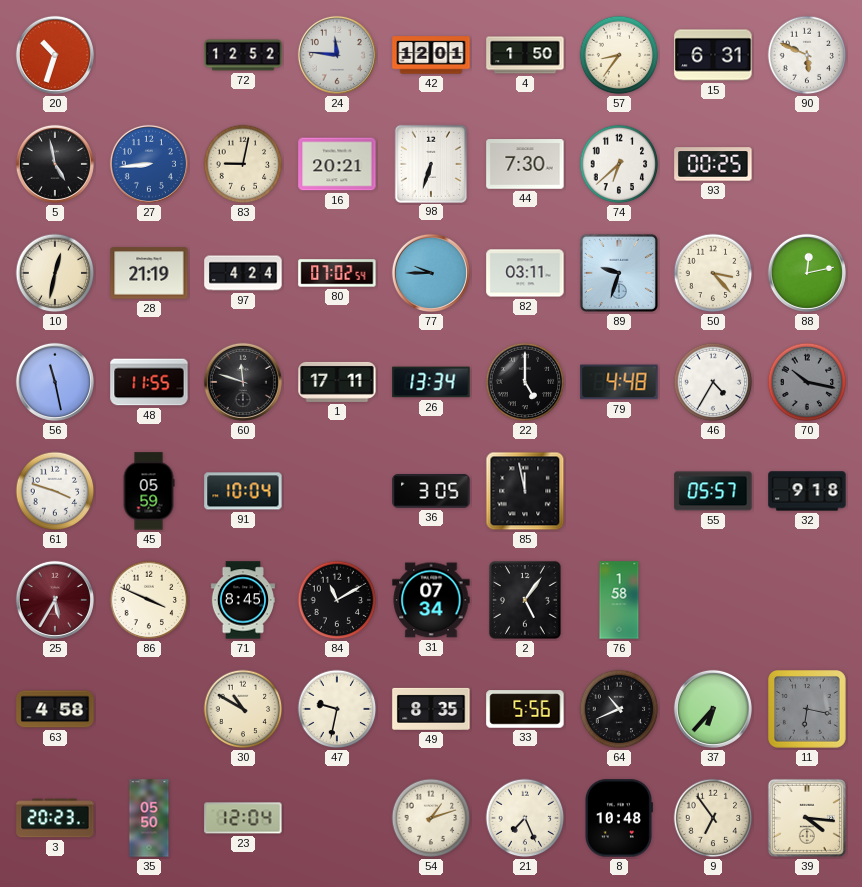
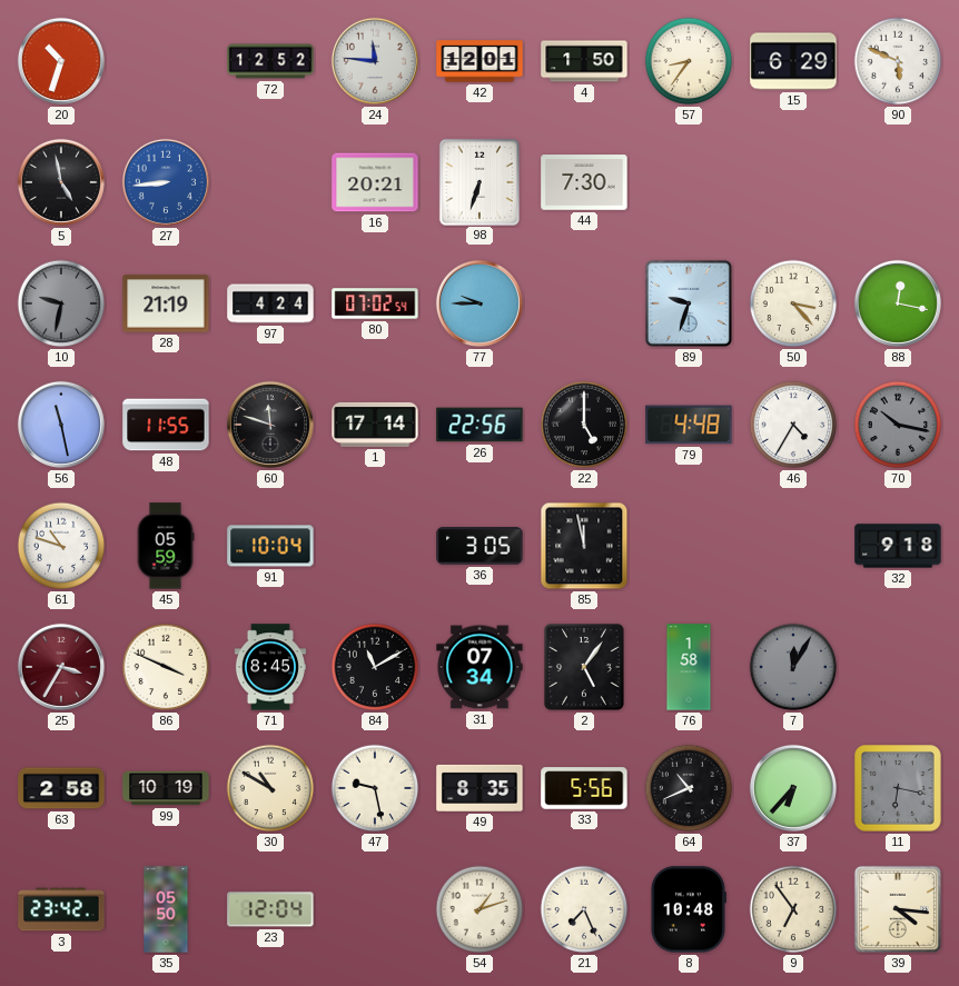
15: 6:31 -> 6:29
83: 9:02 -> none
74: 6:38 -> none
93: 00:25 -> none
10: 12:32 -> 9:32
10 dial: cream -> grey
82: 03:11 -> none
88: 12:13 -> 12:17
1: 17:11 -> 17:14
26: 13:34 -> 22:56
61: 3:48 -> 10:48
55: 05:57 -> none
25: 5:35 -> 3:35
7: none -> 12:05
63: 4:58 -> 2:58
99: none -> 10:19
47: 9:32 -> 9:28
3: 20:23 -> 23:42
